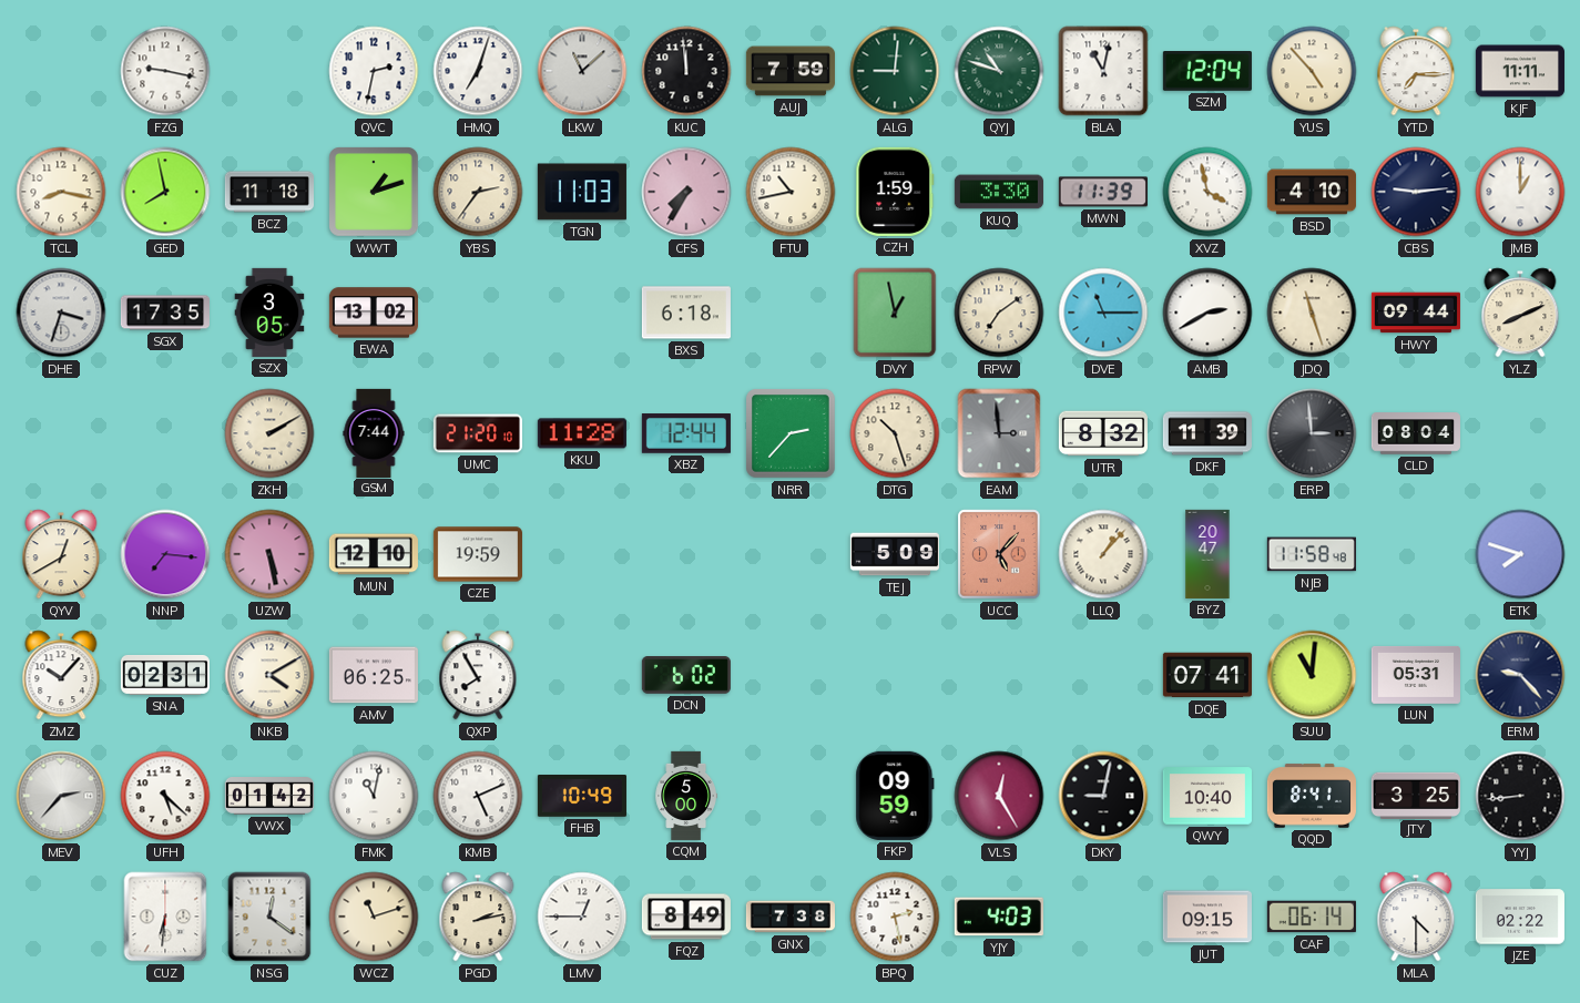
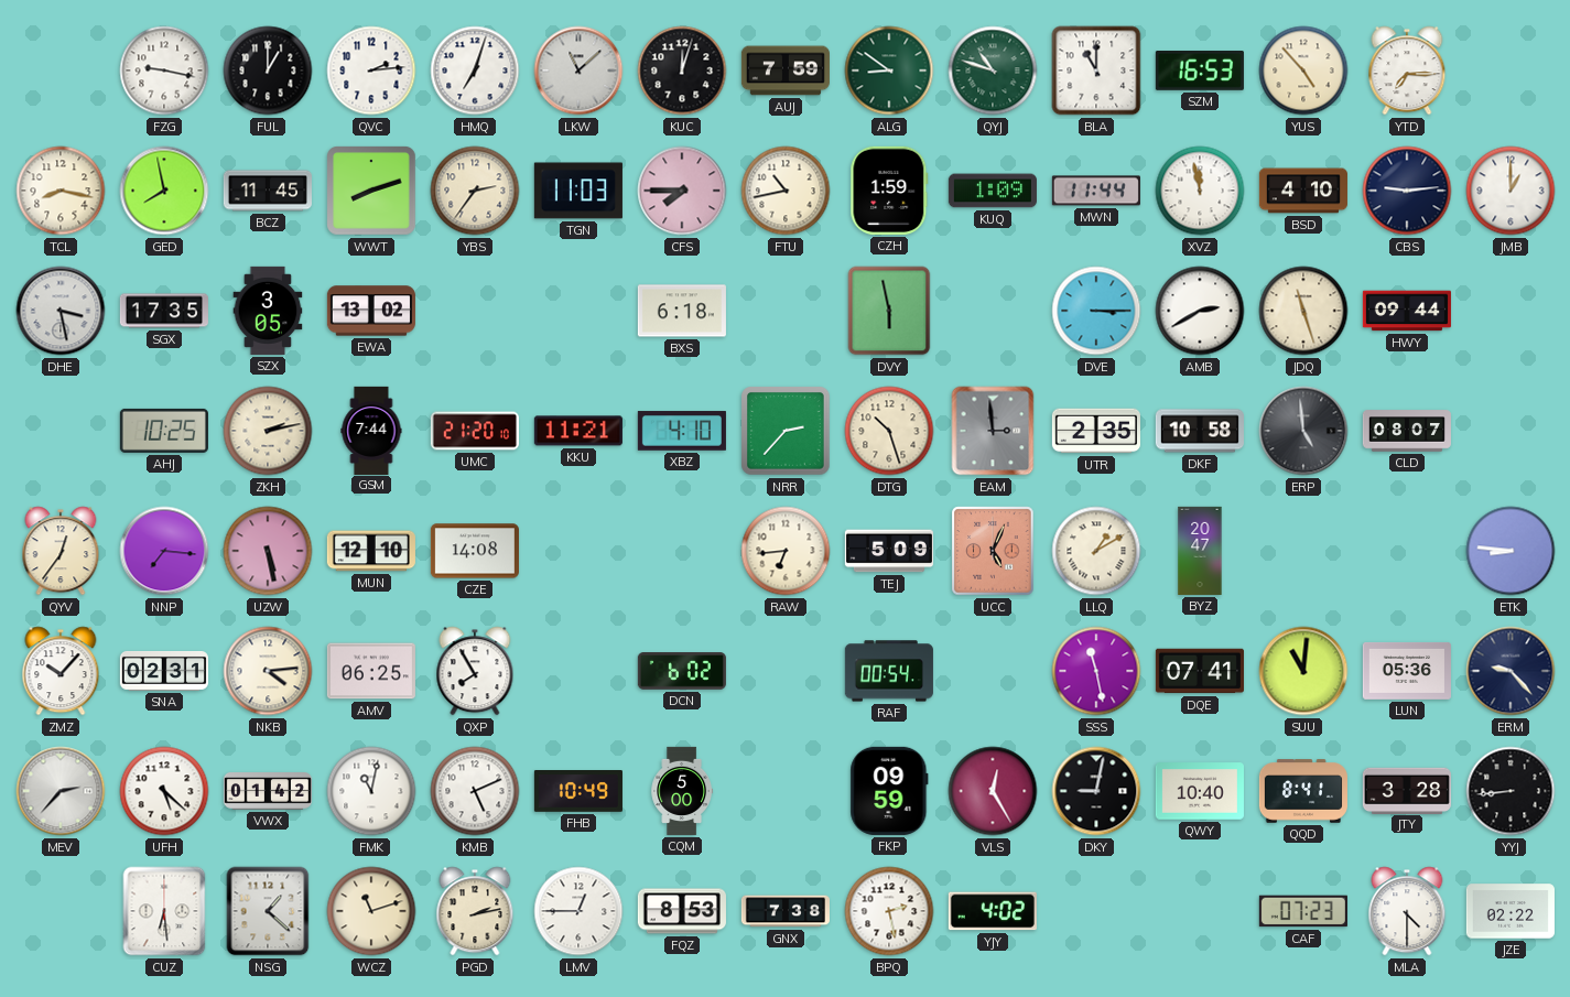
FUL: none -> 1:00
QVC: 2:32 -> 2:14
KUC: 11:59 -> 12:03
ALG: 9:01 -> 8:51
BLA: 11:02 -> 11:00
SZM: 12:04 -> 16:53
KJF: 11:11 -> none
BCZ: 11:18 -> 11:45
WWT: 1:12 -> 8:12
CFS: 7:35 -> 7:45
KUQ: 3:30 -> 1:09
MWN: 11:39 -> 11:44
XVZ: 3:58 -> 11:58
DHE: 3:33 -> 3:28
DVY: 12:58 -> 5:58
RPW: 7:09 -> none
DVE: 11:15 -> 3:15
YLZ: 8:11 -> none
AHJ: none -> 10:25
ZKH: 2:10 -> 2:13
KKU: 11:28 -> 11:21
XBZ: 12:44 -> 4:10
UTR: 8:32 -> 2:35
DKF: 11:39 -> 10:58
ERP: 2:59 -> 4:59
CLD: 08:04 -> 08:07
QYV: 12:40 -> 12:36
CZE: 19:59 -> 14:08
RAW: none -> 6:44
UCC: 5:07 -> 5:04
LLQ: 1:07 -> 1:10
NJB: 11:58 -> none
ETK: 7:48 -> 8:46
NKB: 4:10 -> 4:14
RAF: none -> 00:54
SSS: none -> 11:28
LUN: 05:31 -> 05:36
JTY: 3:25 -> 3:28
CUZ: 6:31 -> 6:29
NSG: 12:21 -> 1:22
FQZ: 8:49 -> 8:53
YJY: 4:03 -> 4:02
JUT: 09:15 -> none
CAF: 06:14 -> 07:23
